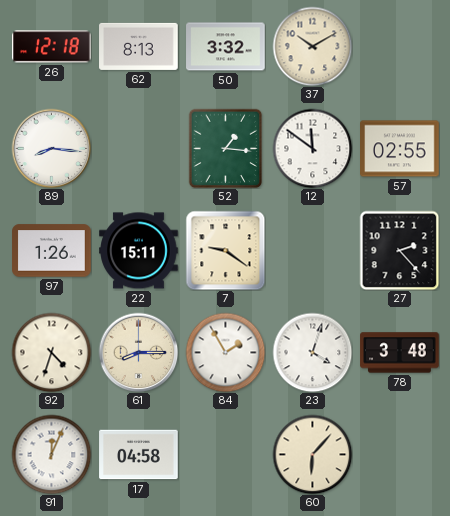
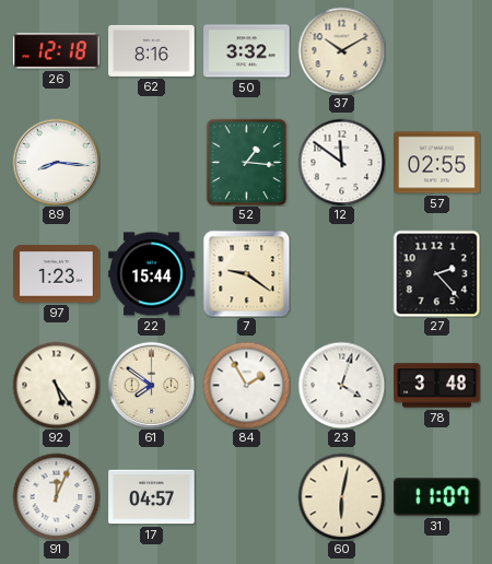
62: 8:13 -> 8:16
97: 1:26 -> 1:23
22: 15:11 -> 15:44
92: 4:33 -> 5:24
61: 8:15 -> 7:51
17: 04:58 -> 04:57
60: 6:07 -> 6:02
31: none -> 11:07
